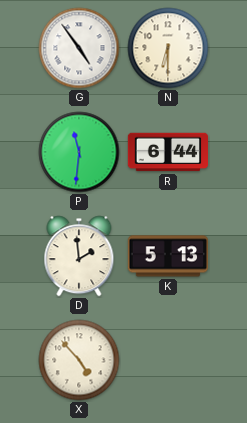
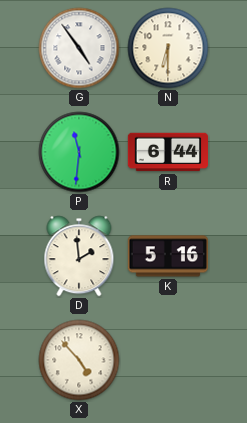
K: 5:13 -> 5:16
